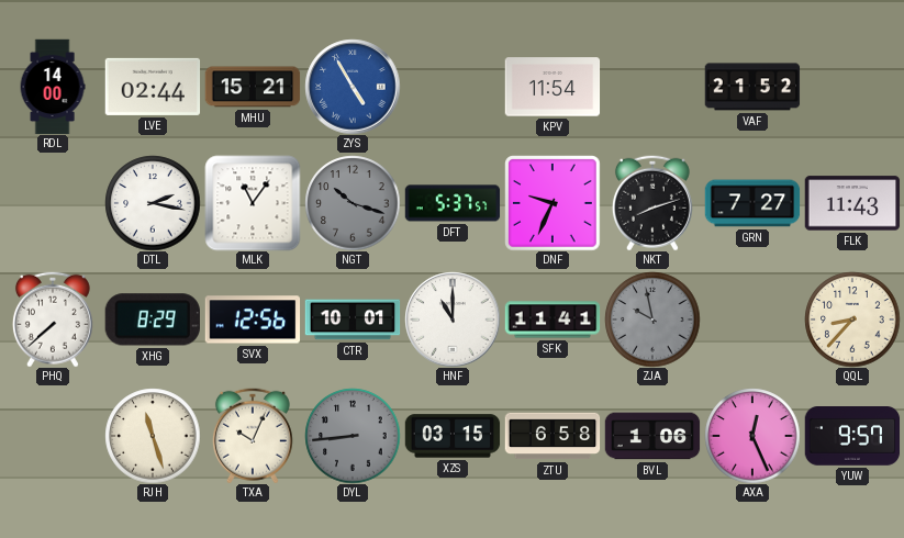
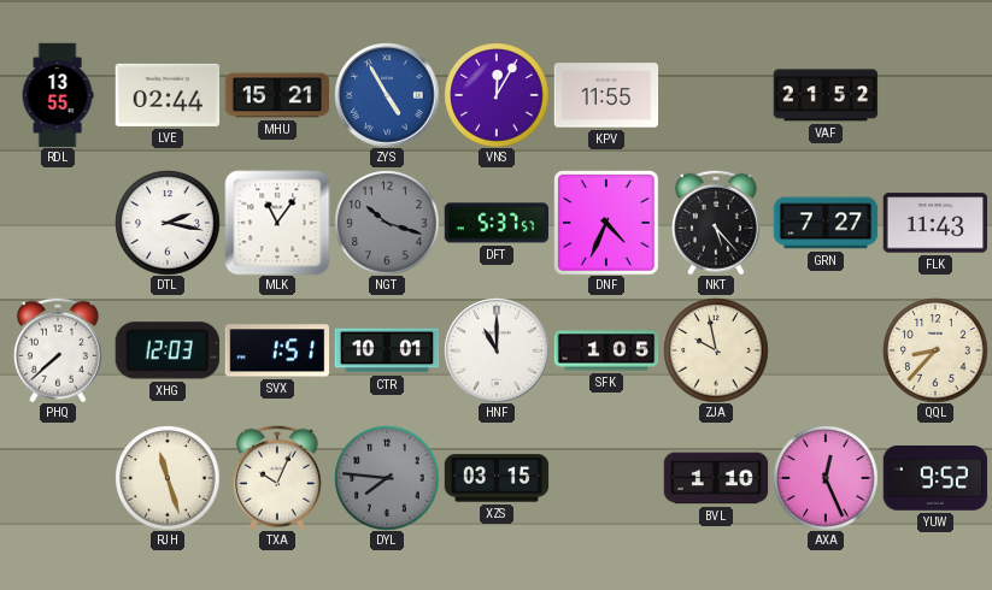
RDL: 14:00 -> 13:55
VNS: none -> 12:05
KPV: 11:54 -> 11:55
DNF: 9:34 -> 4:34
NKT: 8:12 -> 5:23
XHG: 8:29 -> 12:03
SVX: 12:56 -> 1:51
SFK: 11:41 -> 1:05
ZJA dial: grey -> cream
DYL: 8:44 -> 7:46
ZTU: 6:58 -> none
BVL: 1:06 -> 1:10
YUW: 9:57 -> 9:52
